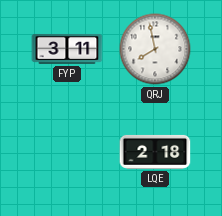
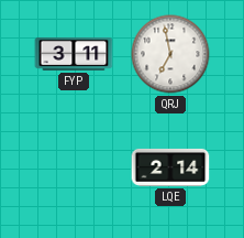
QRJ: 7:58 -> 6:58
LQE: 2:18 -> 2:14
